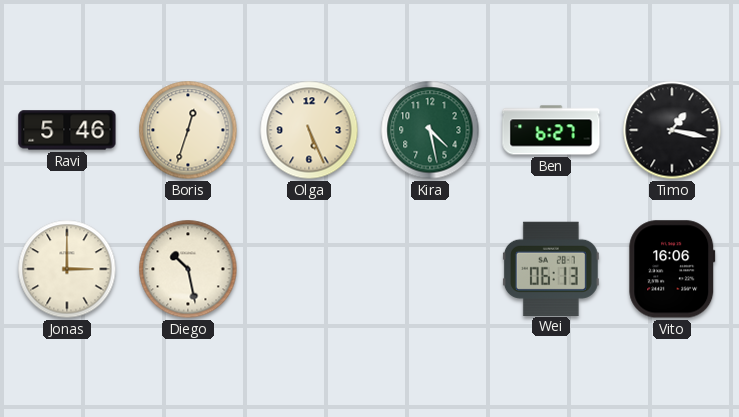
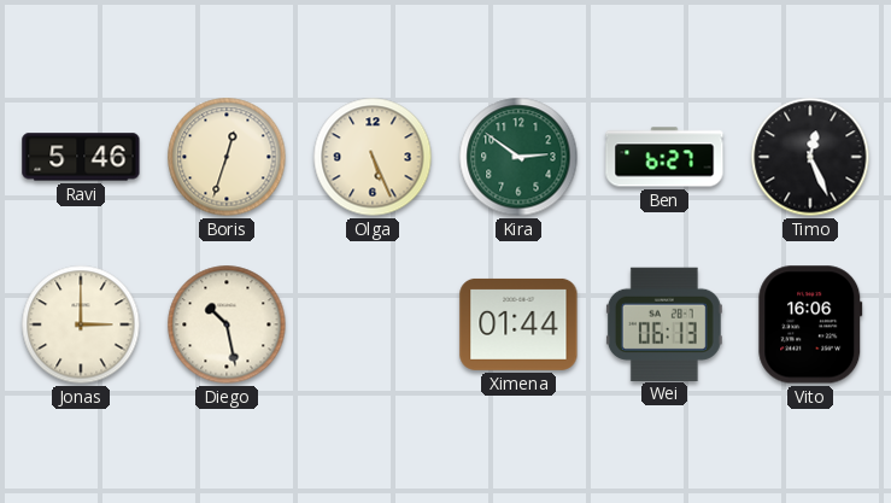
Kira: 4:28 -> 2:51
Timo: 1:17 -> 12:26
Ximena: none -> 01:44
